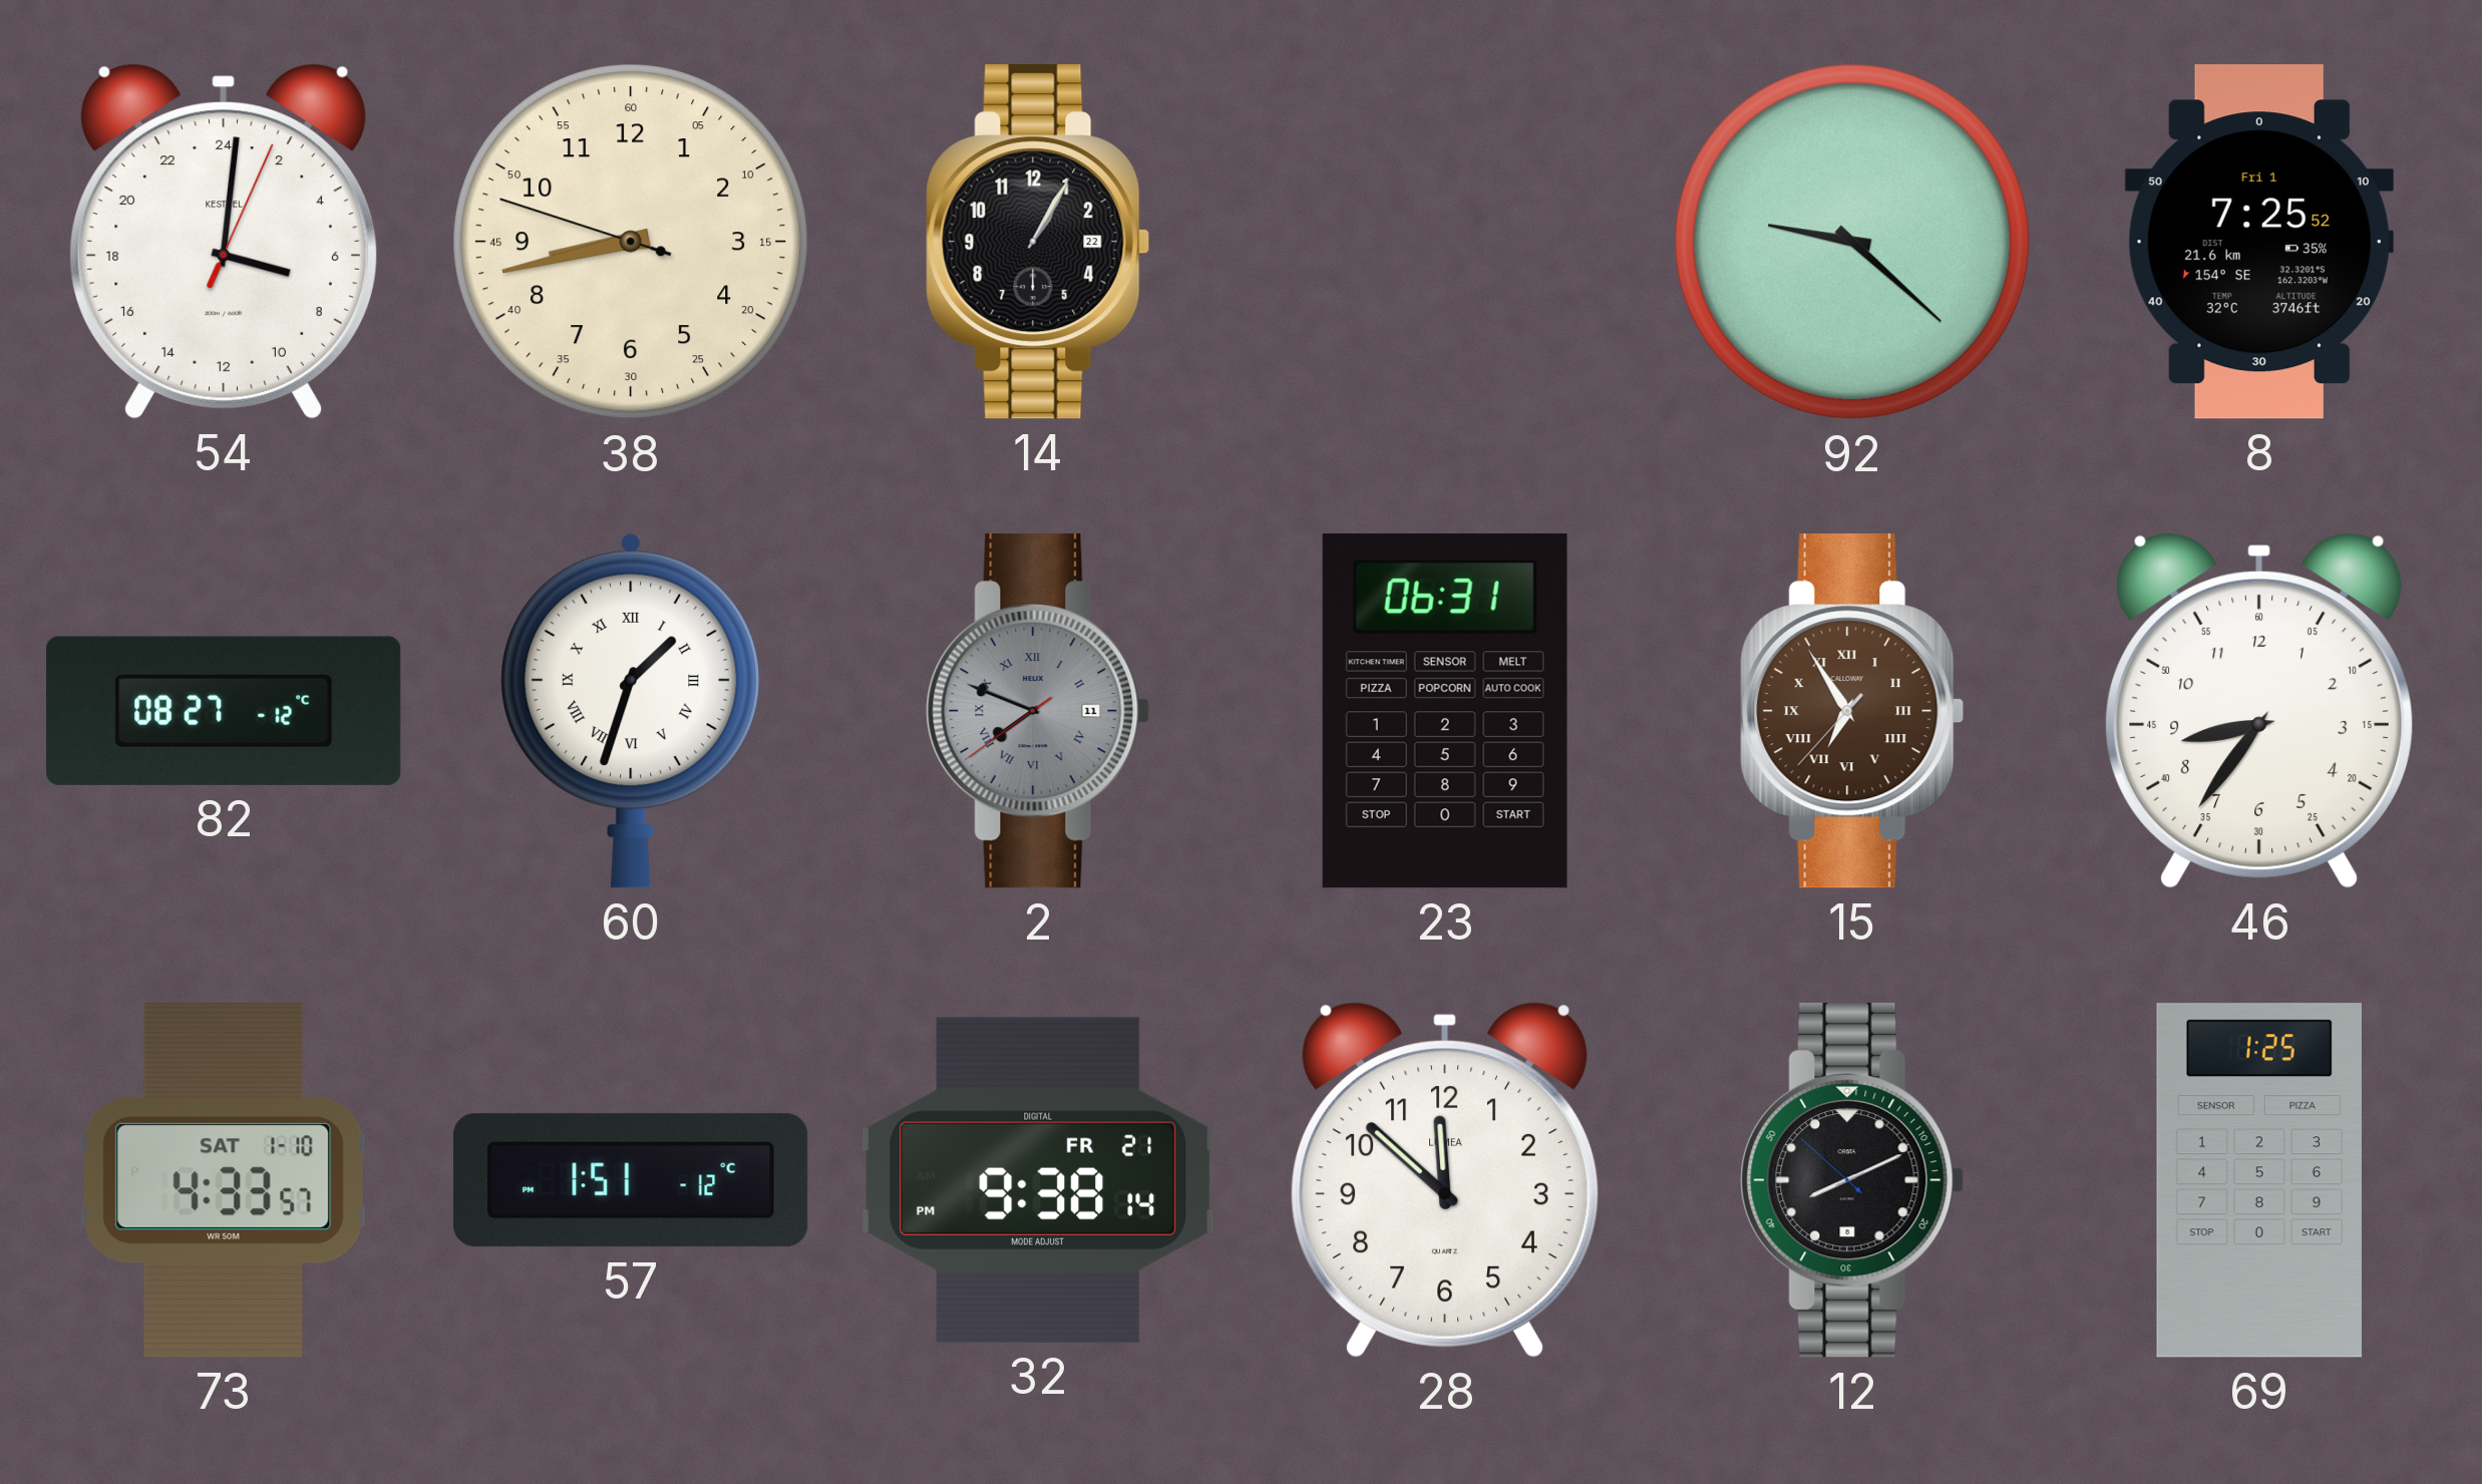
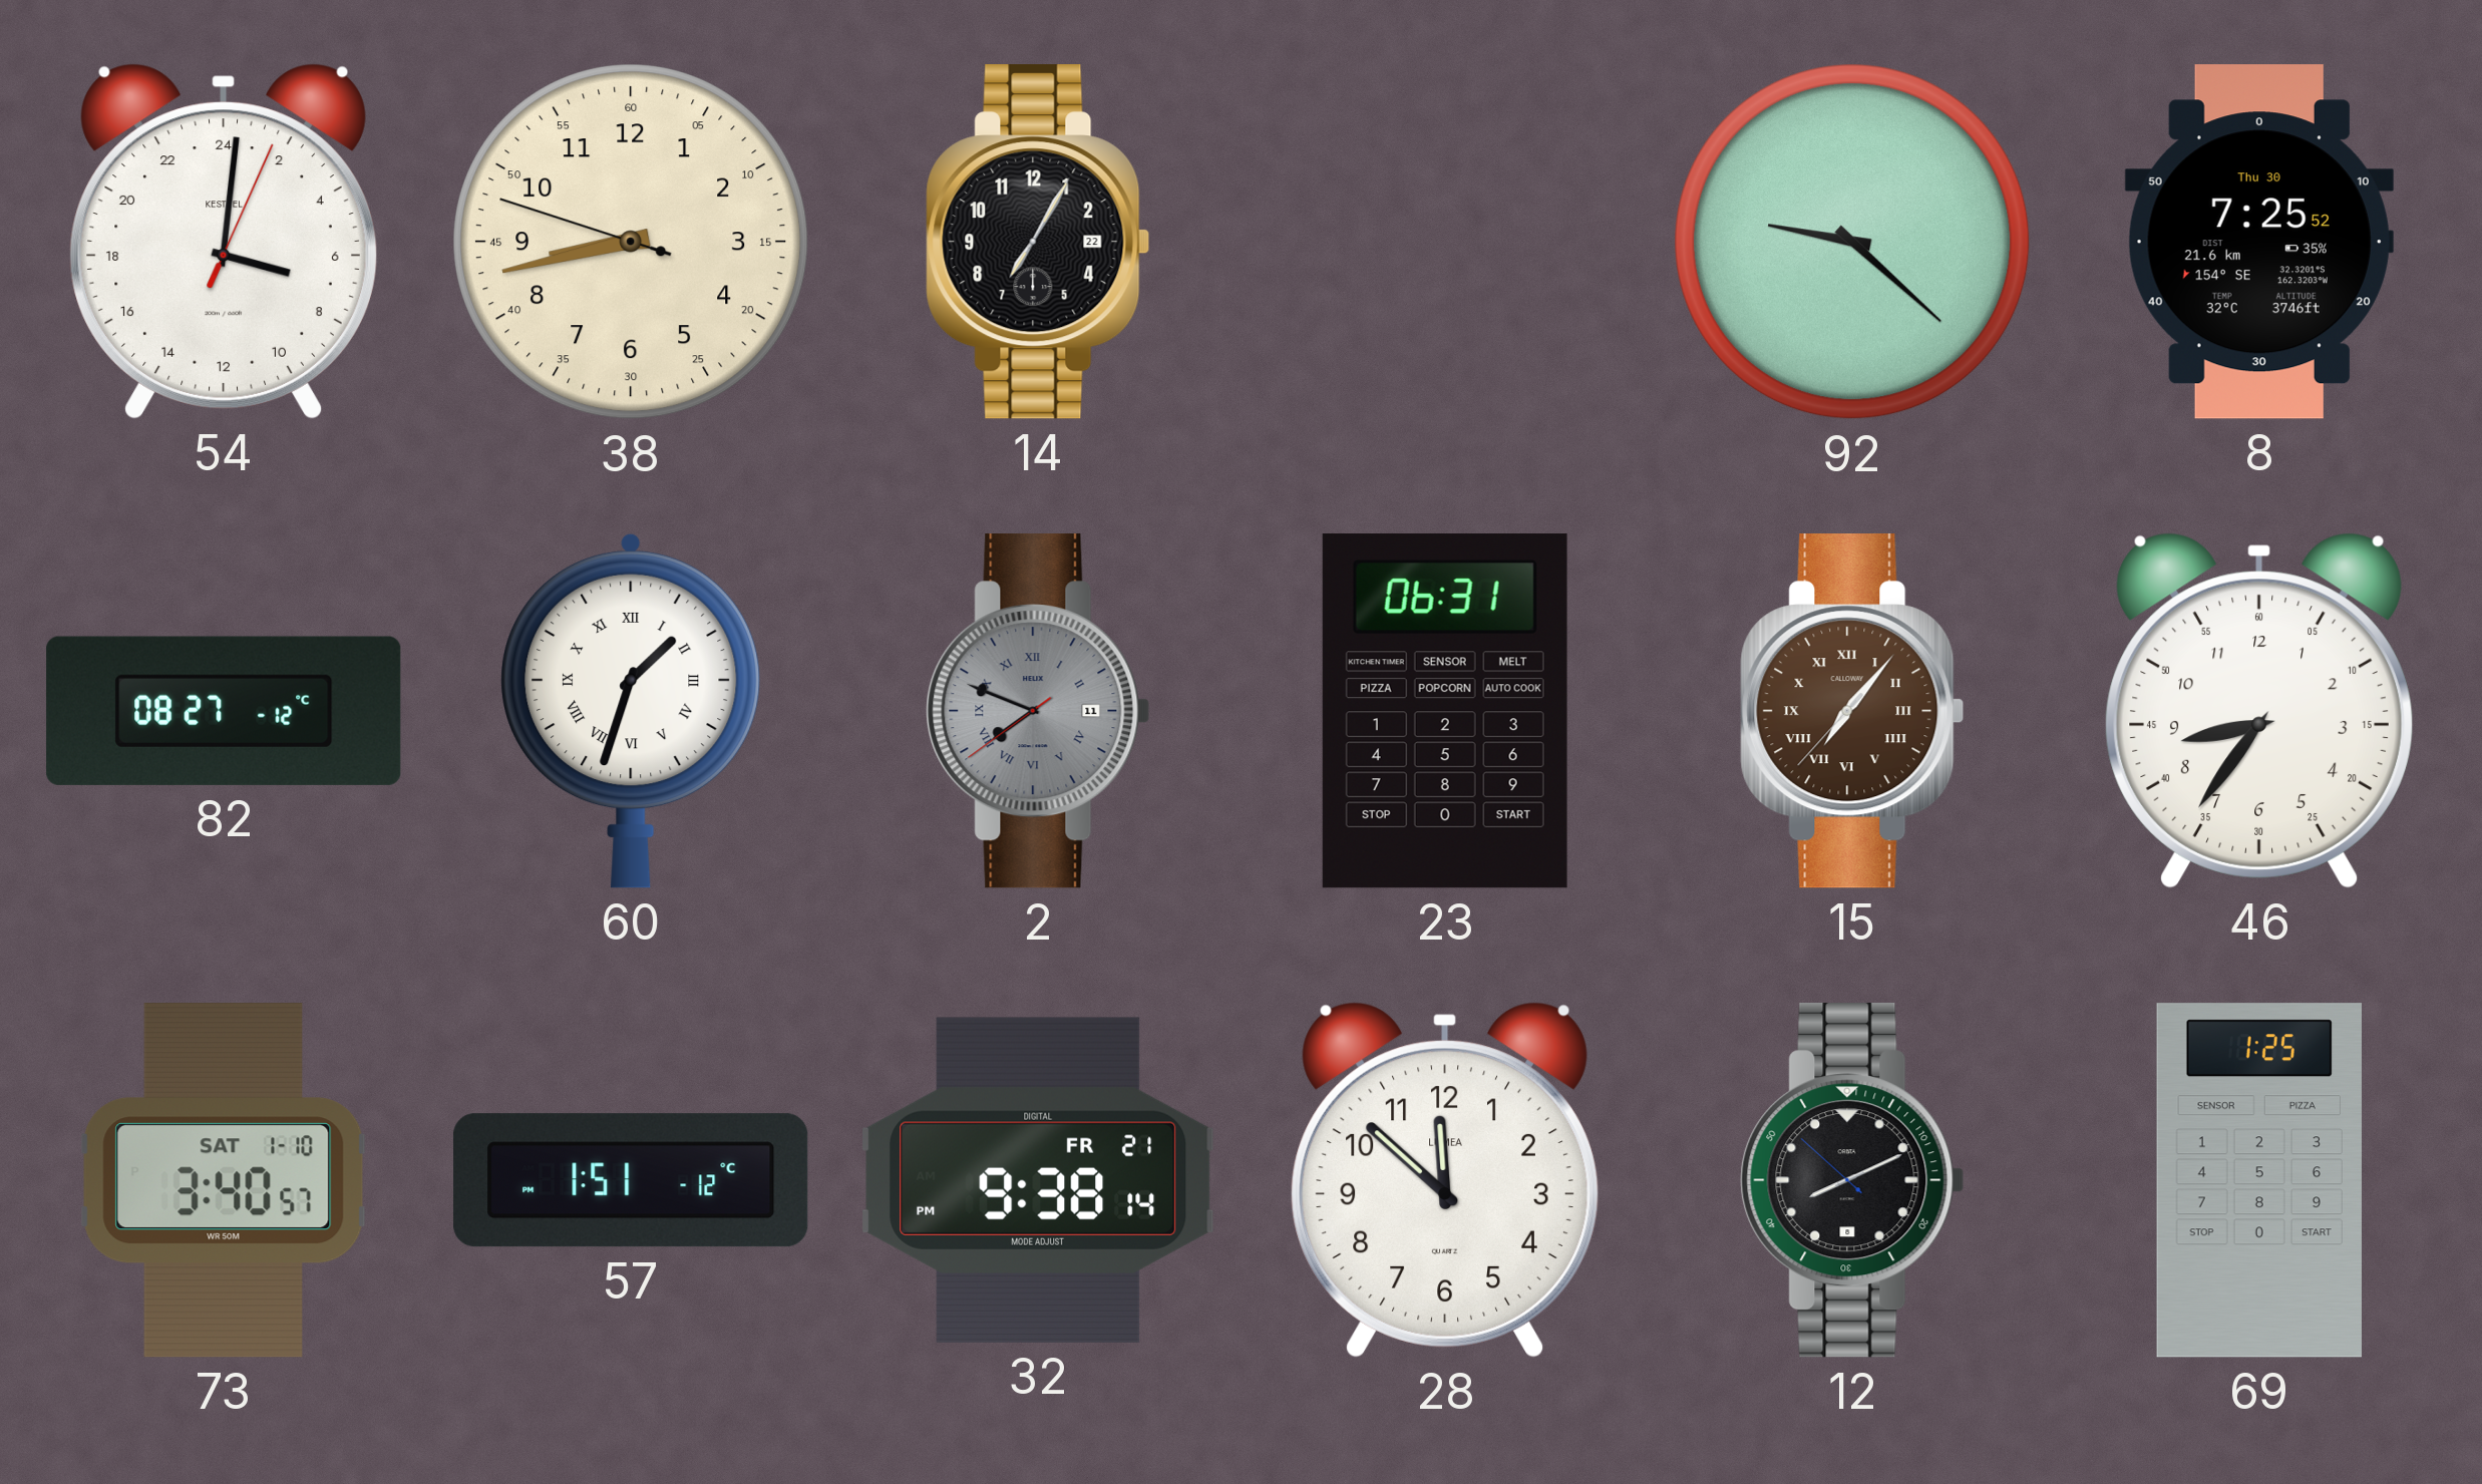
14: 1:05 -> 7:05
8 date: Fri 1 -> Thu 30
15: 6:54 -> 7:06
73: 4:33 -> 3:40
